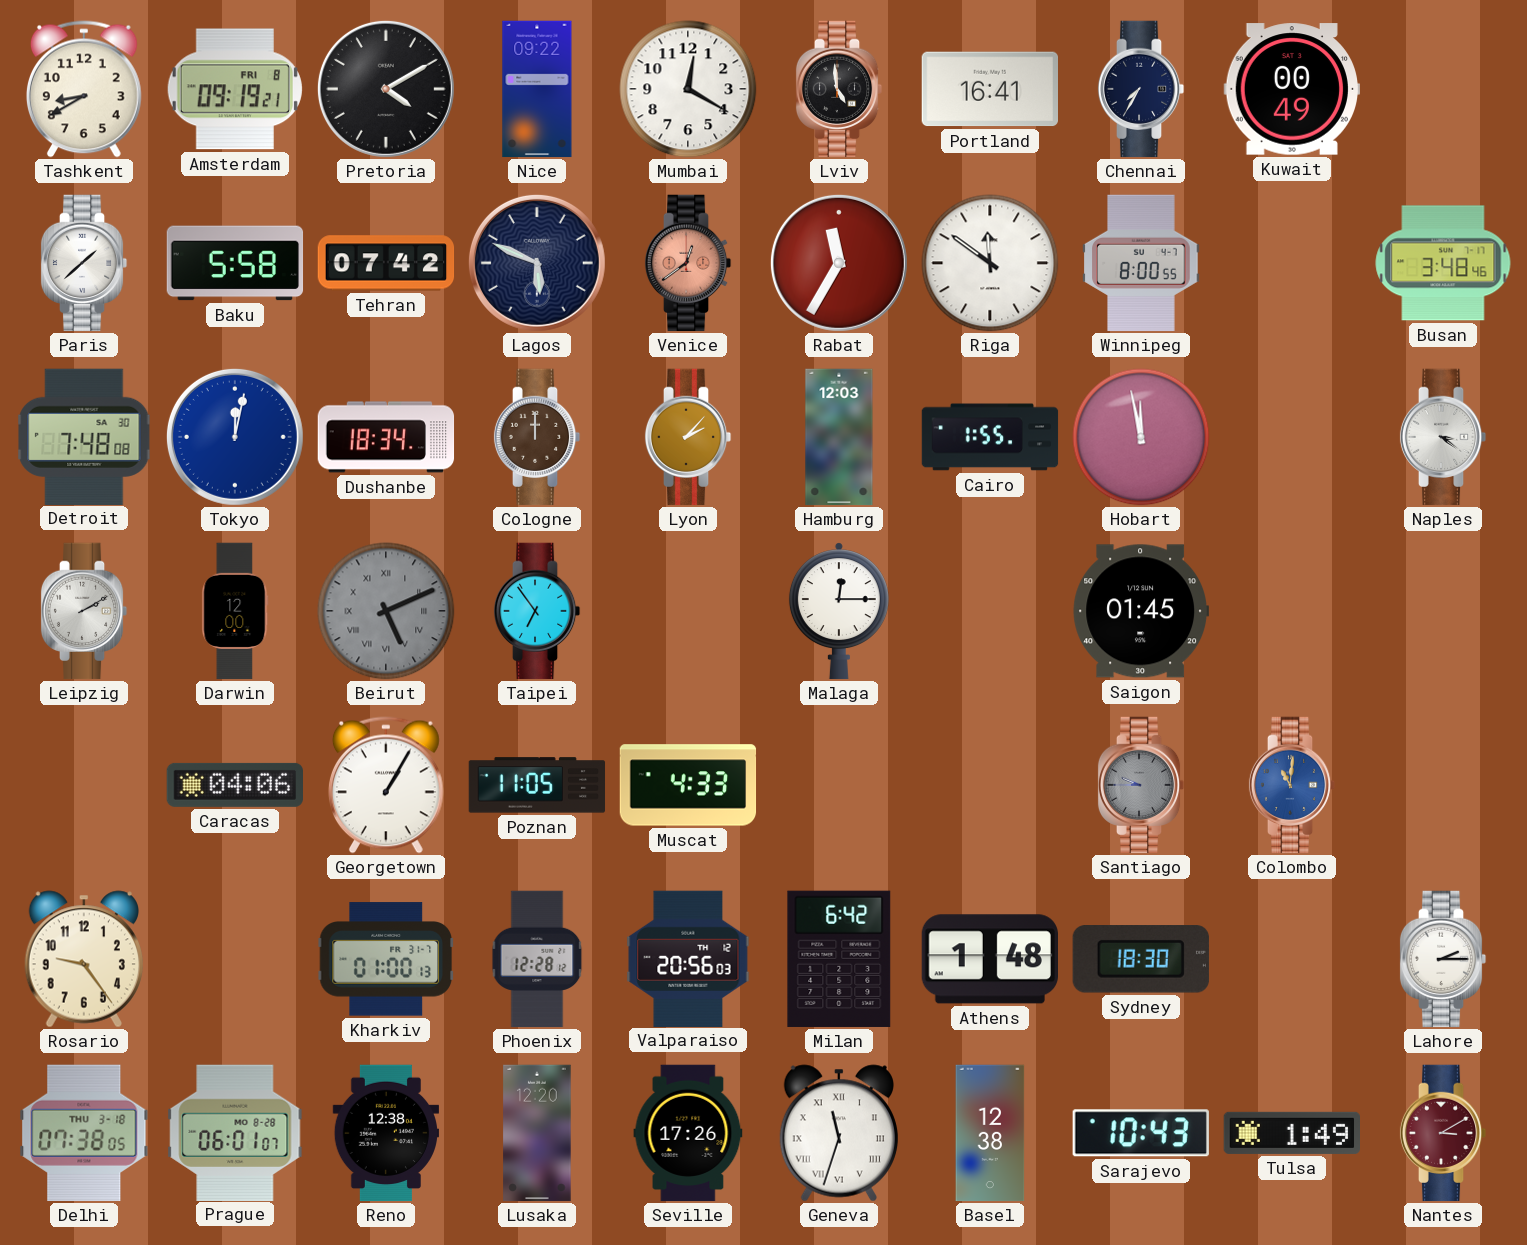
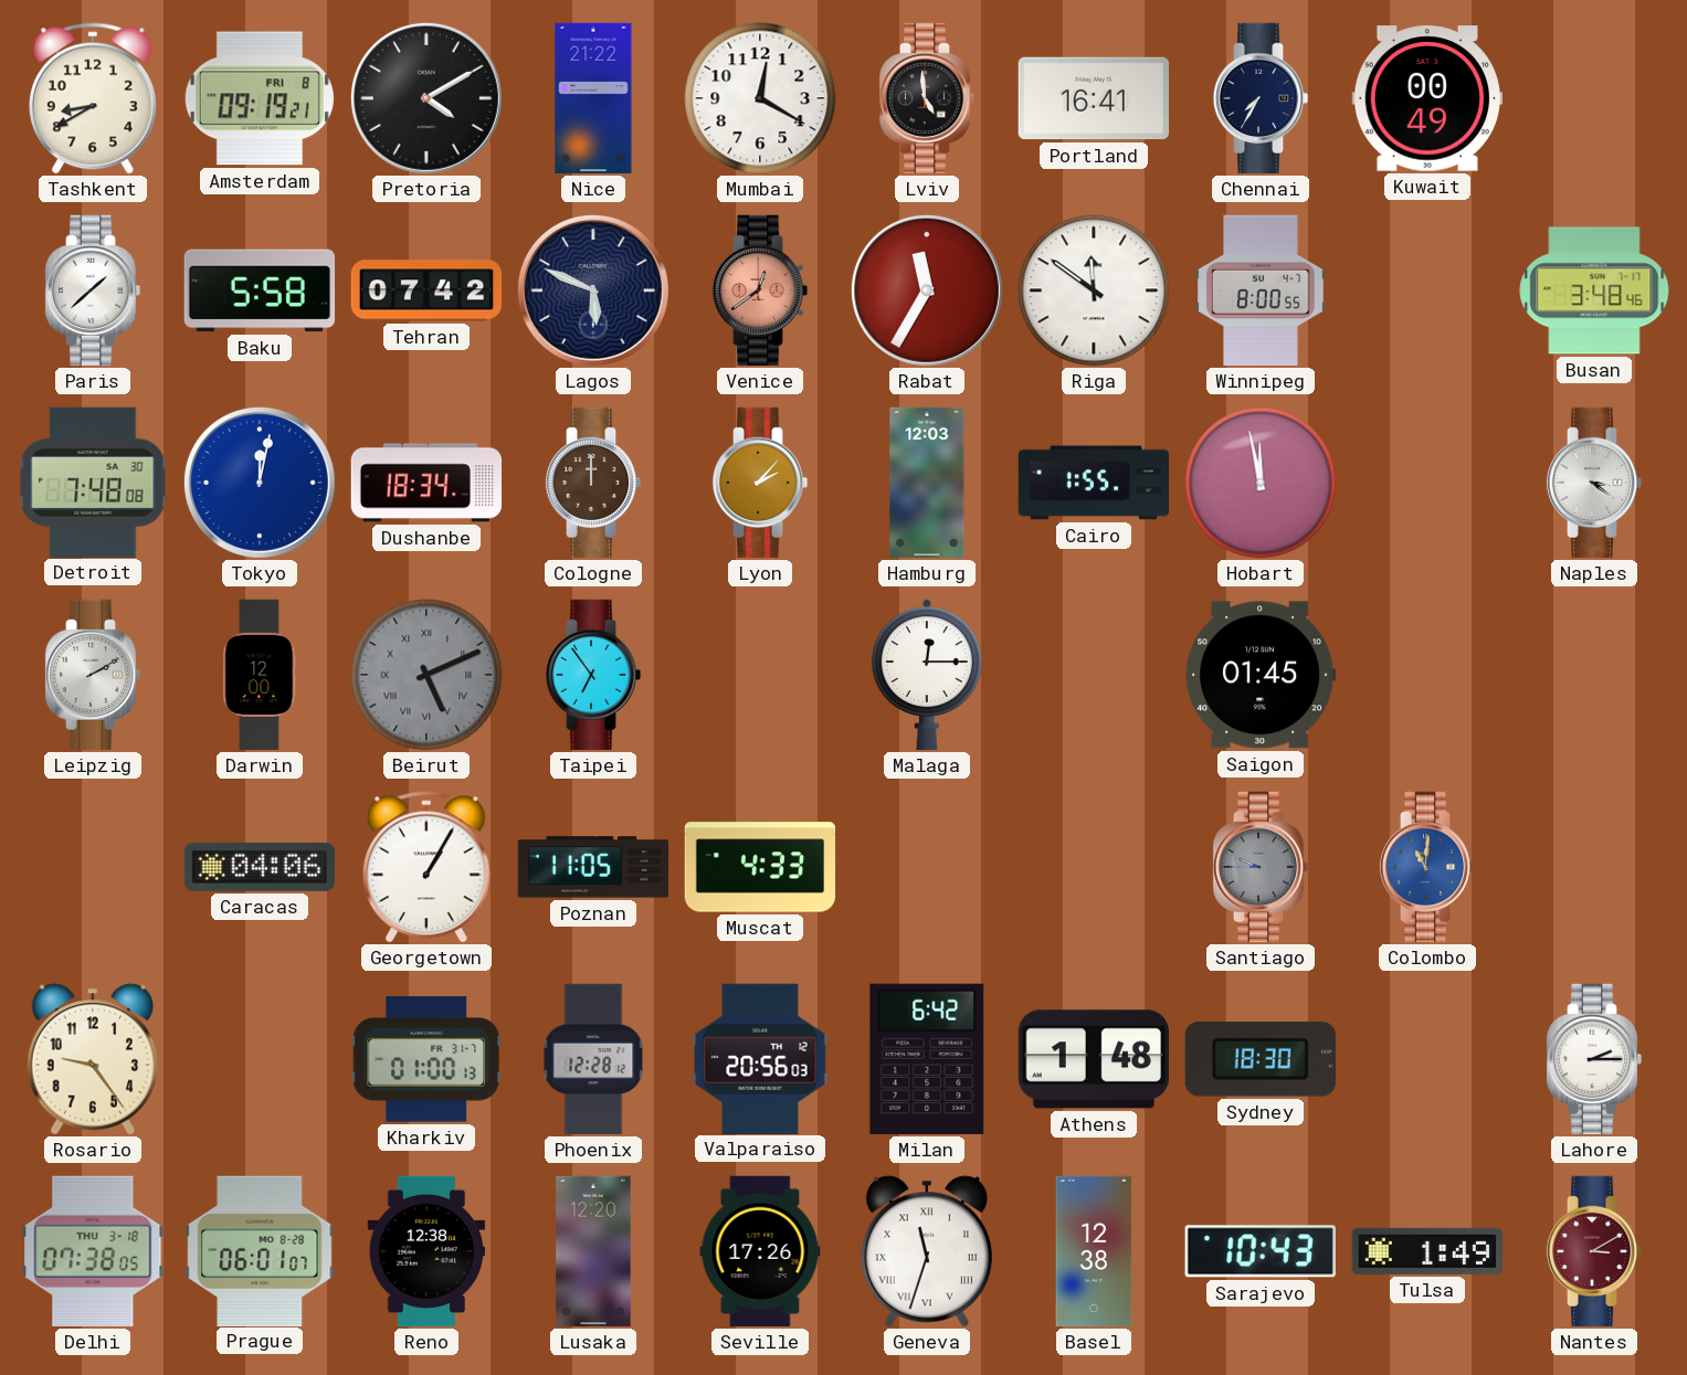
Nice: 09:22 -> 21:22
